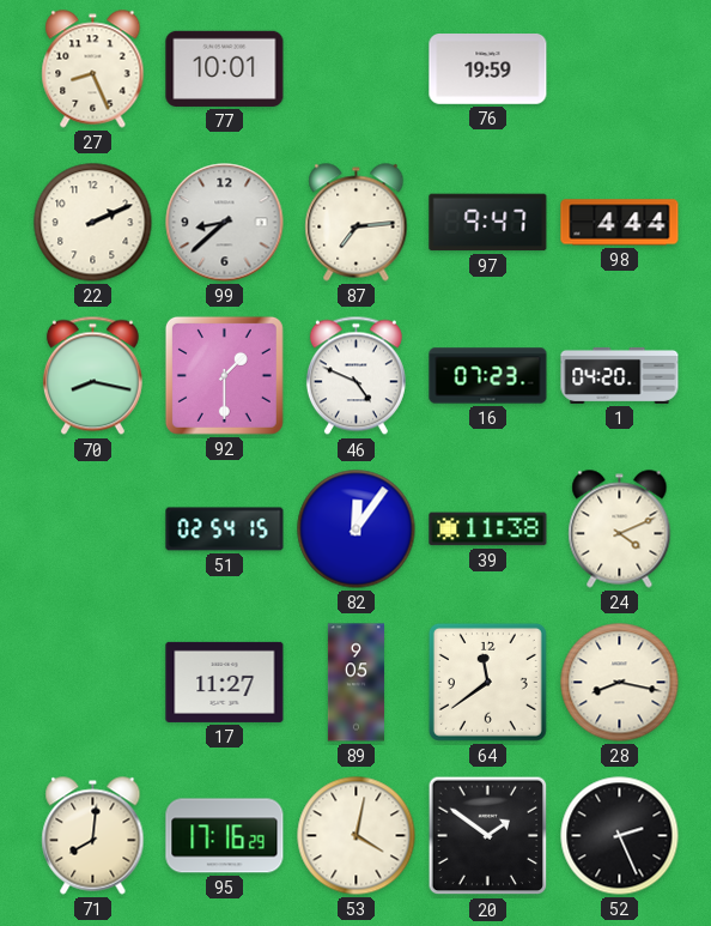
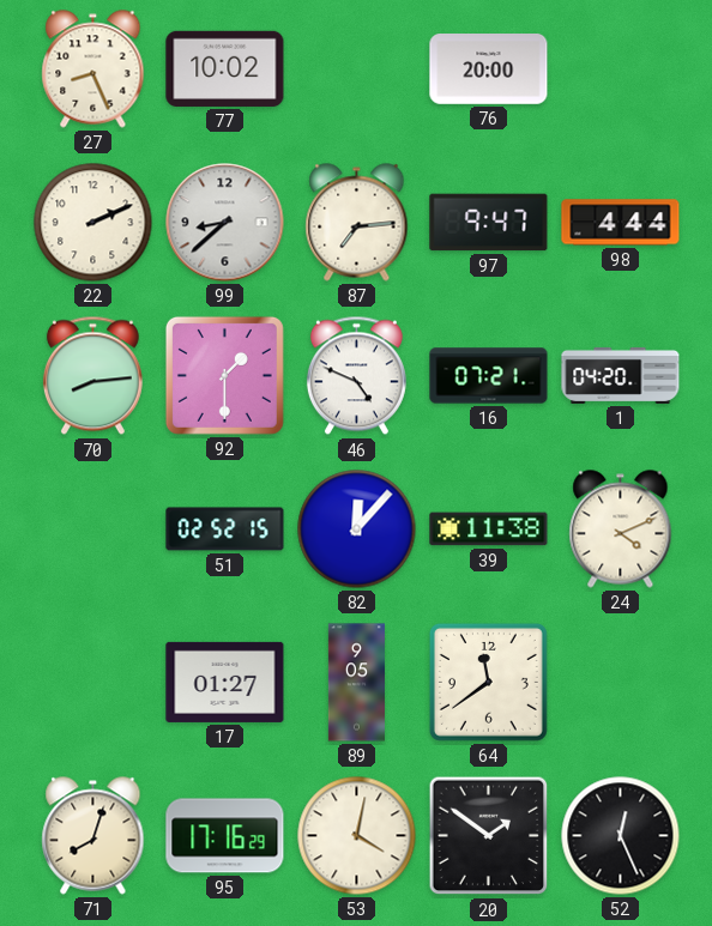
77: 10:01 -> 10:02
76: 19:59 -> 20:00
70: 8:17 -> 8:14
16: 07:23 -> 07:21
51: 02:54 -> 02:52
82: 12:06 -> 12:07
17: 11:27 -> 01:27
28: 8:17 -> none
71: 8:01 -> 8:03
52: 2:26 -> 12:26
